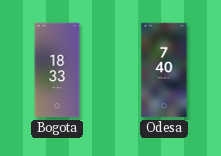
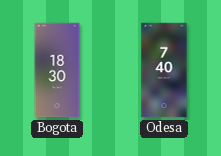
Bogota: 18:33 -> 18:30
